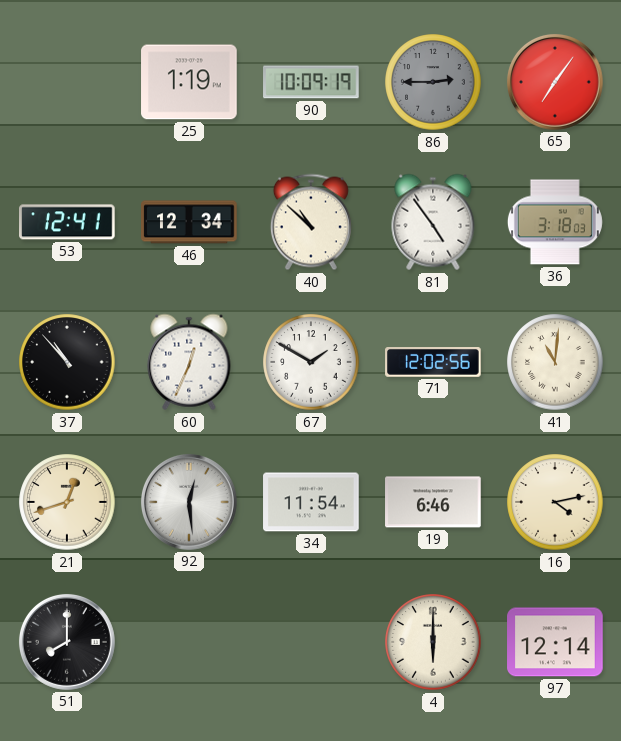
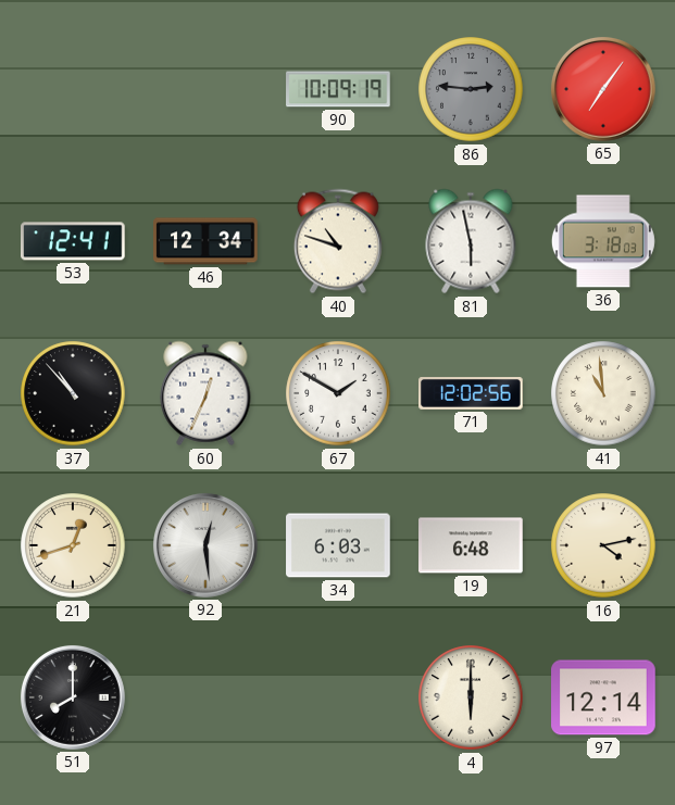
25: 1:19 -> none
86: 2:45 -> 2:46
40: 10:52 -> 10:48
81: 4:54 -> 5:58
41: 11:01 -> 10:59
34: 11:54 -> 6:03
19: 6:46 -> 6:48
